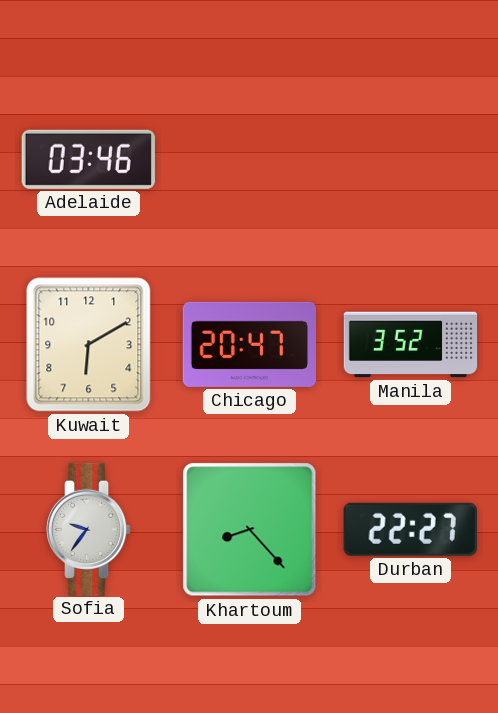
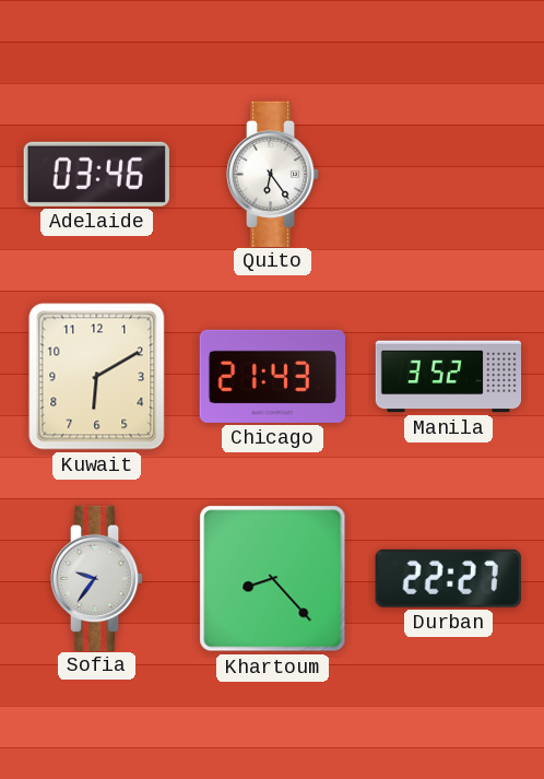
Quito: none -> 6:24
Chicago: 20:47 -> 21:43
